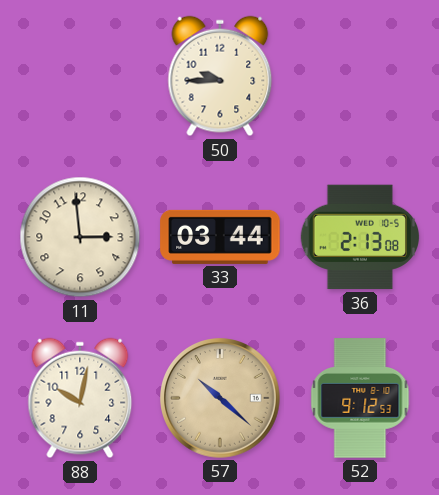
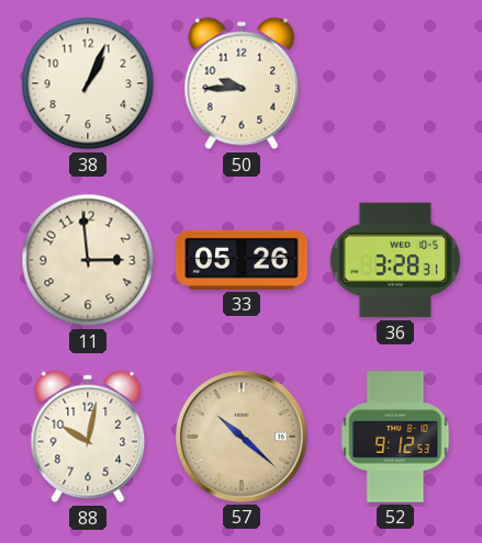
38: none -> 1:04
33: 03:44 -> 05:26
36: 2:13 -> 3:28
